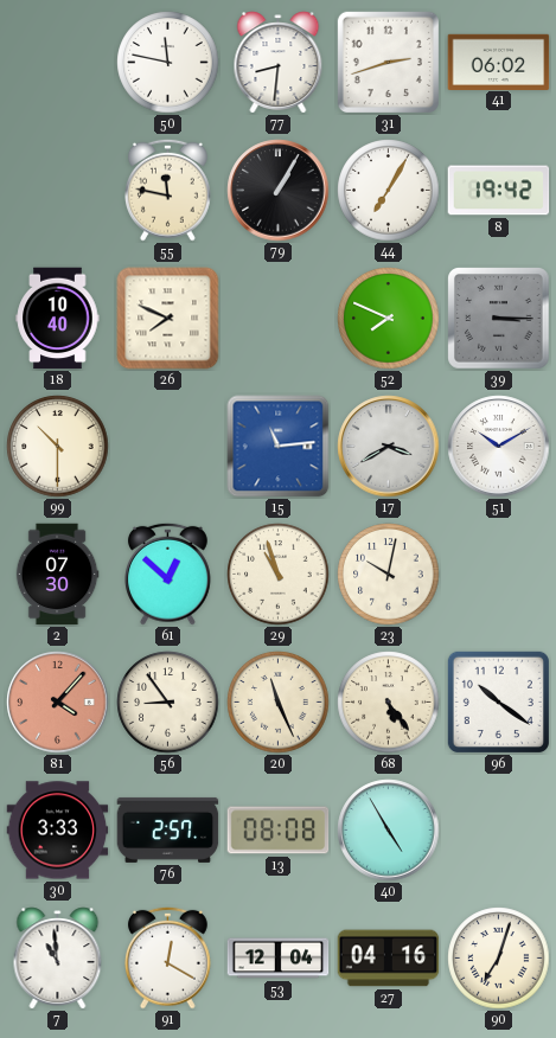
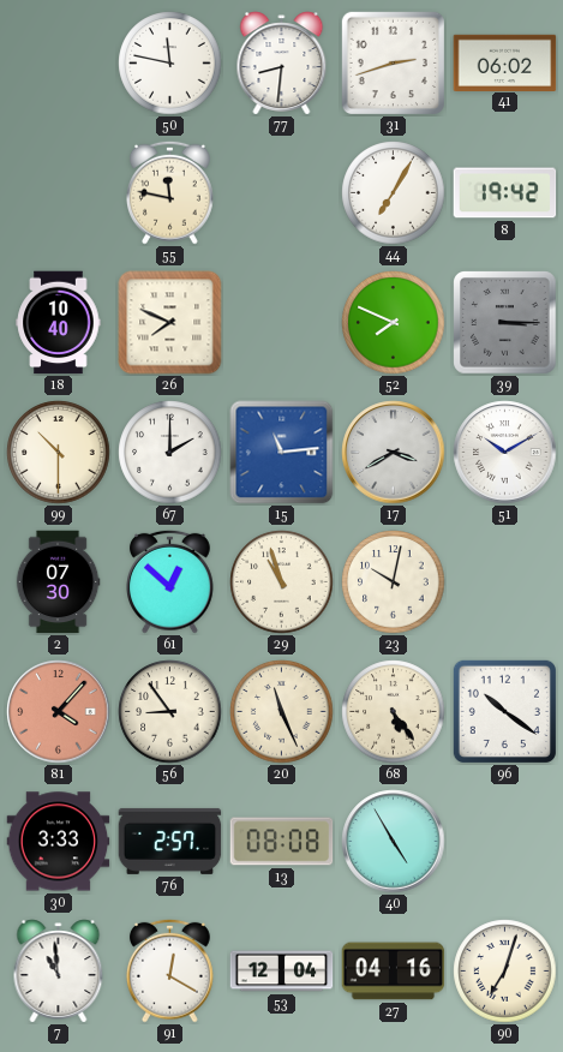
79: 1:05 -> none
67: none -> 2:00
